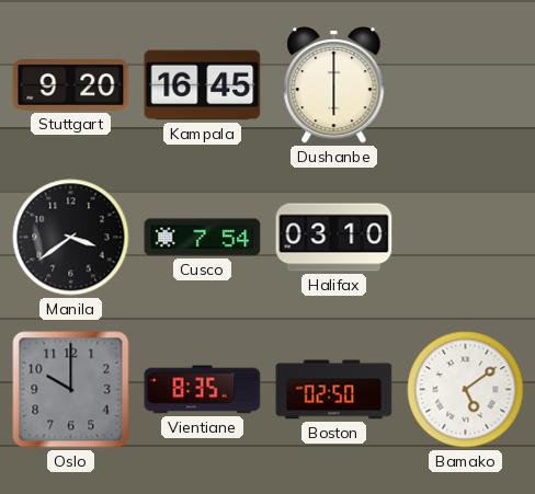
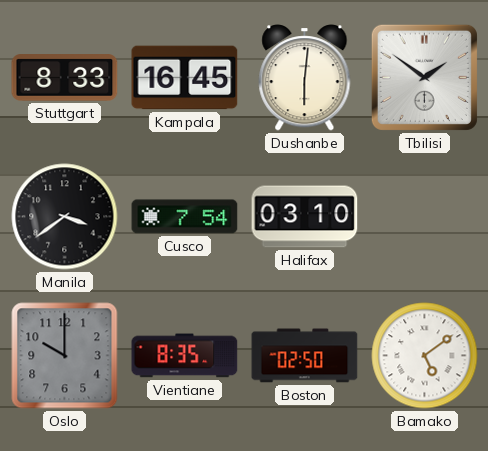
Stuttgart: 9:20 -> 8:33
Dushanbe: 6:00 -> 6:01
Tbilisi: none -> 1:51
